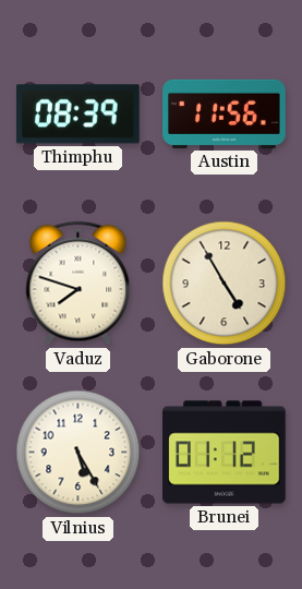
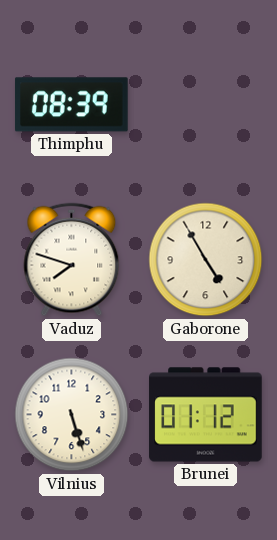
Austin: 11:56 -> none
Vilnius: 5:25 -> 5:27
